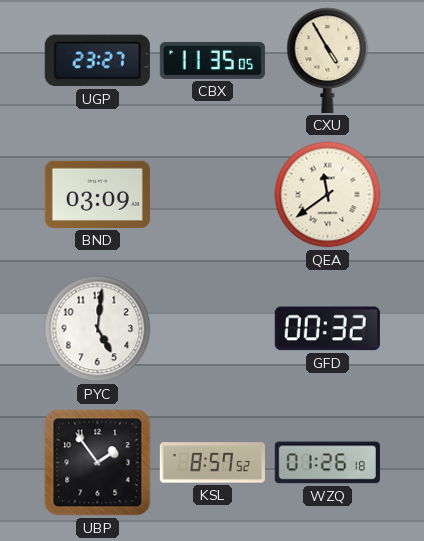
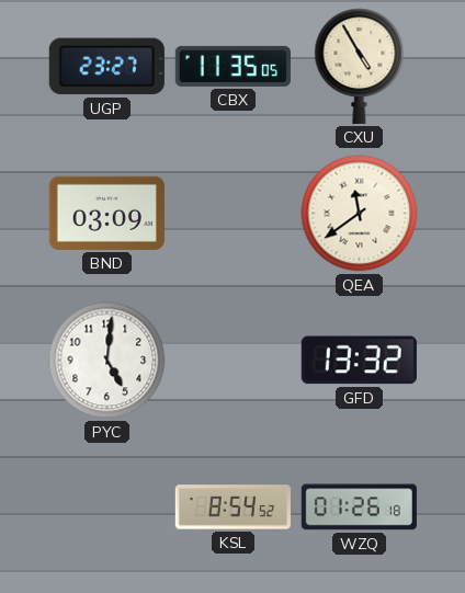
GFD: 00:32 -> 13:32
UBP: 1:54 -> none
KSL: 8:57 -> 8:54
